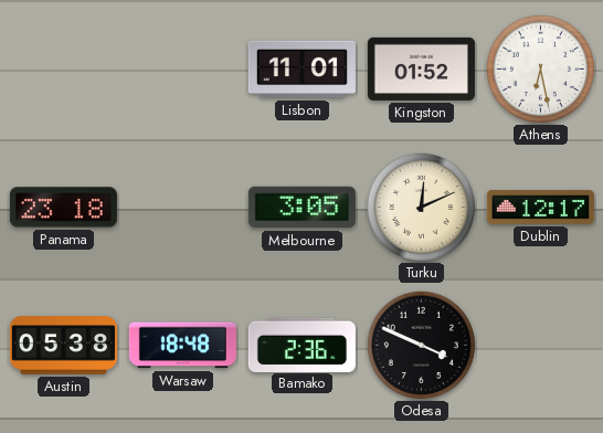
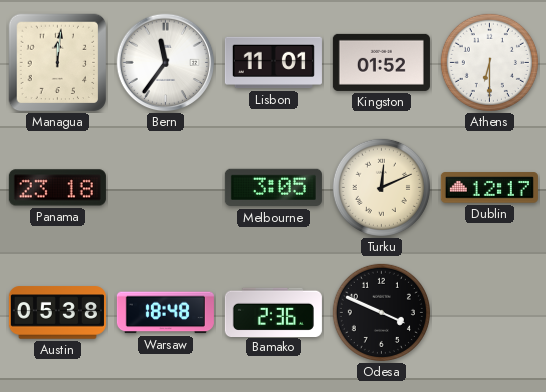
Managua: none -> 12:01
Bern: none -> 11:36
Athens: 6:28 -> 6:30
